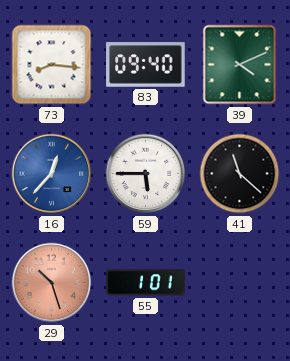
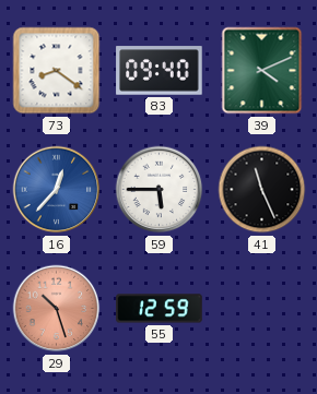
73: 8:16 -> 8:21
41: 11:22 -> 11:26
55: 1:01 -> 12:59
